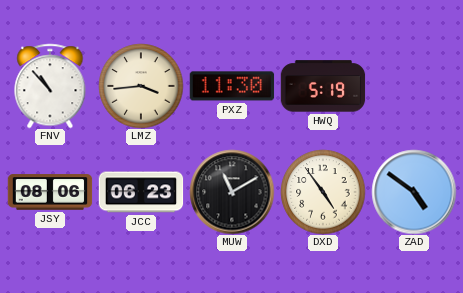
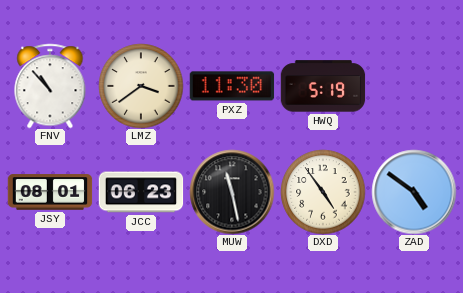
LMZ: 3:44 -> 3:39
JSY: 08:06 -> 08:01
MUW: 11:10 -> 11:28
